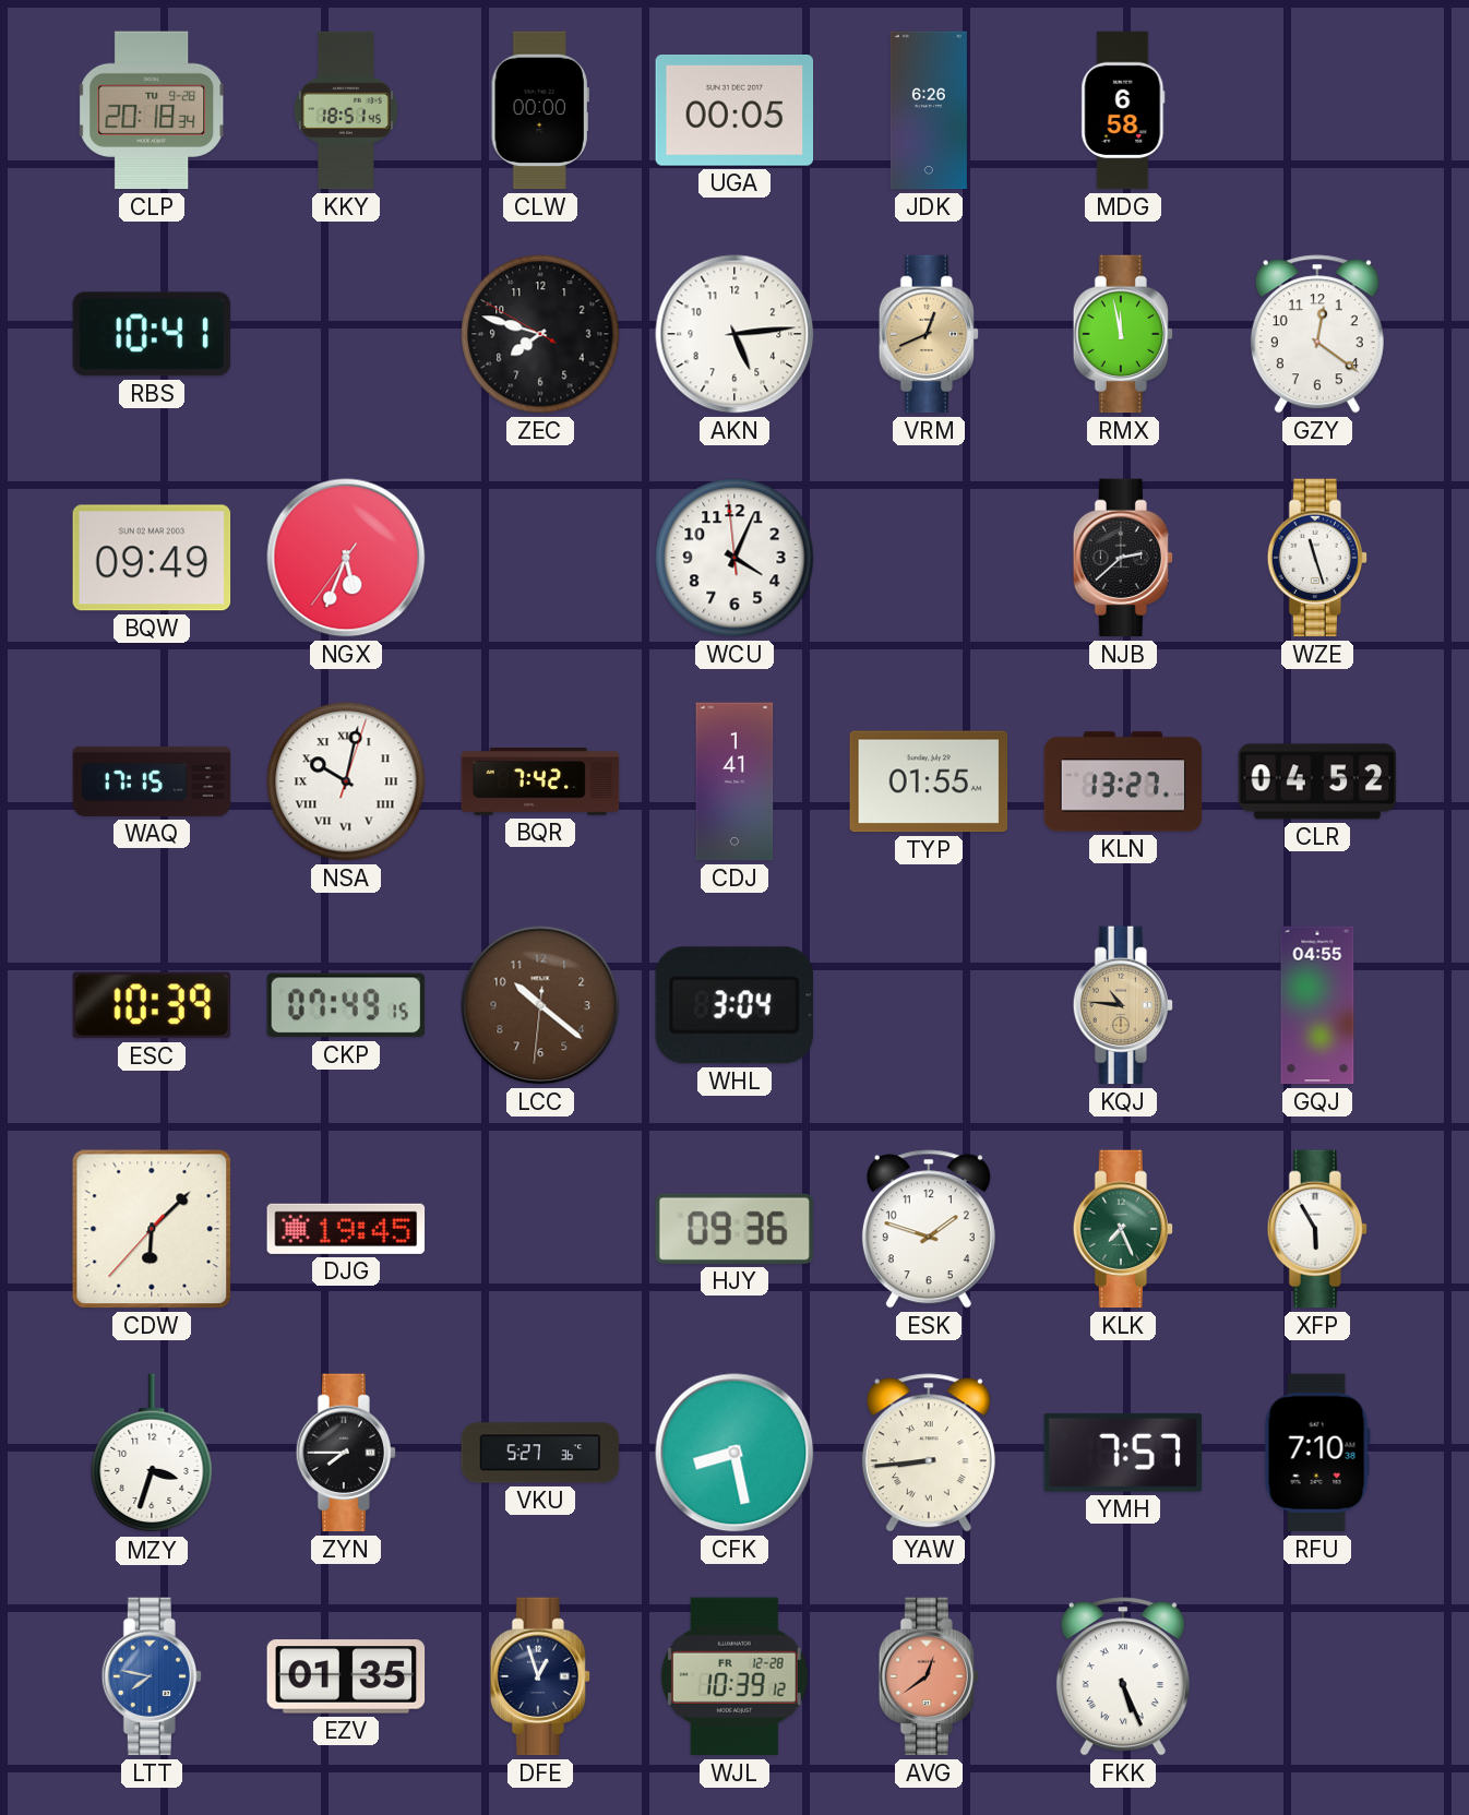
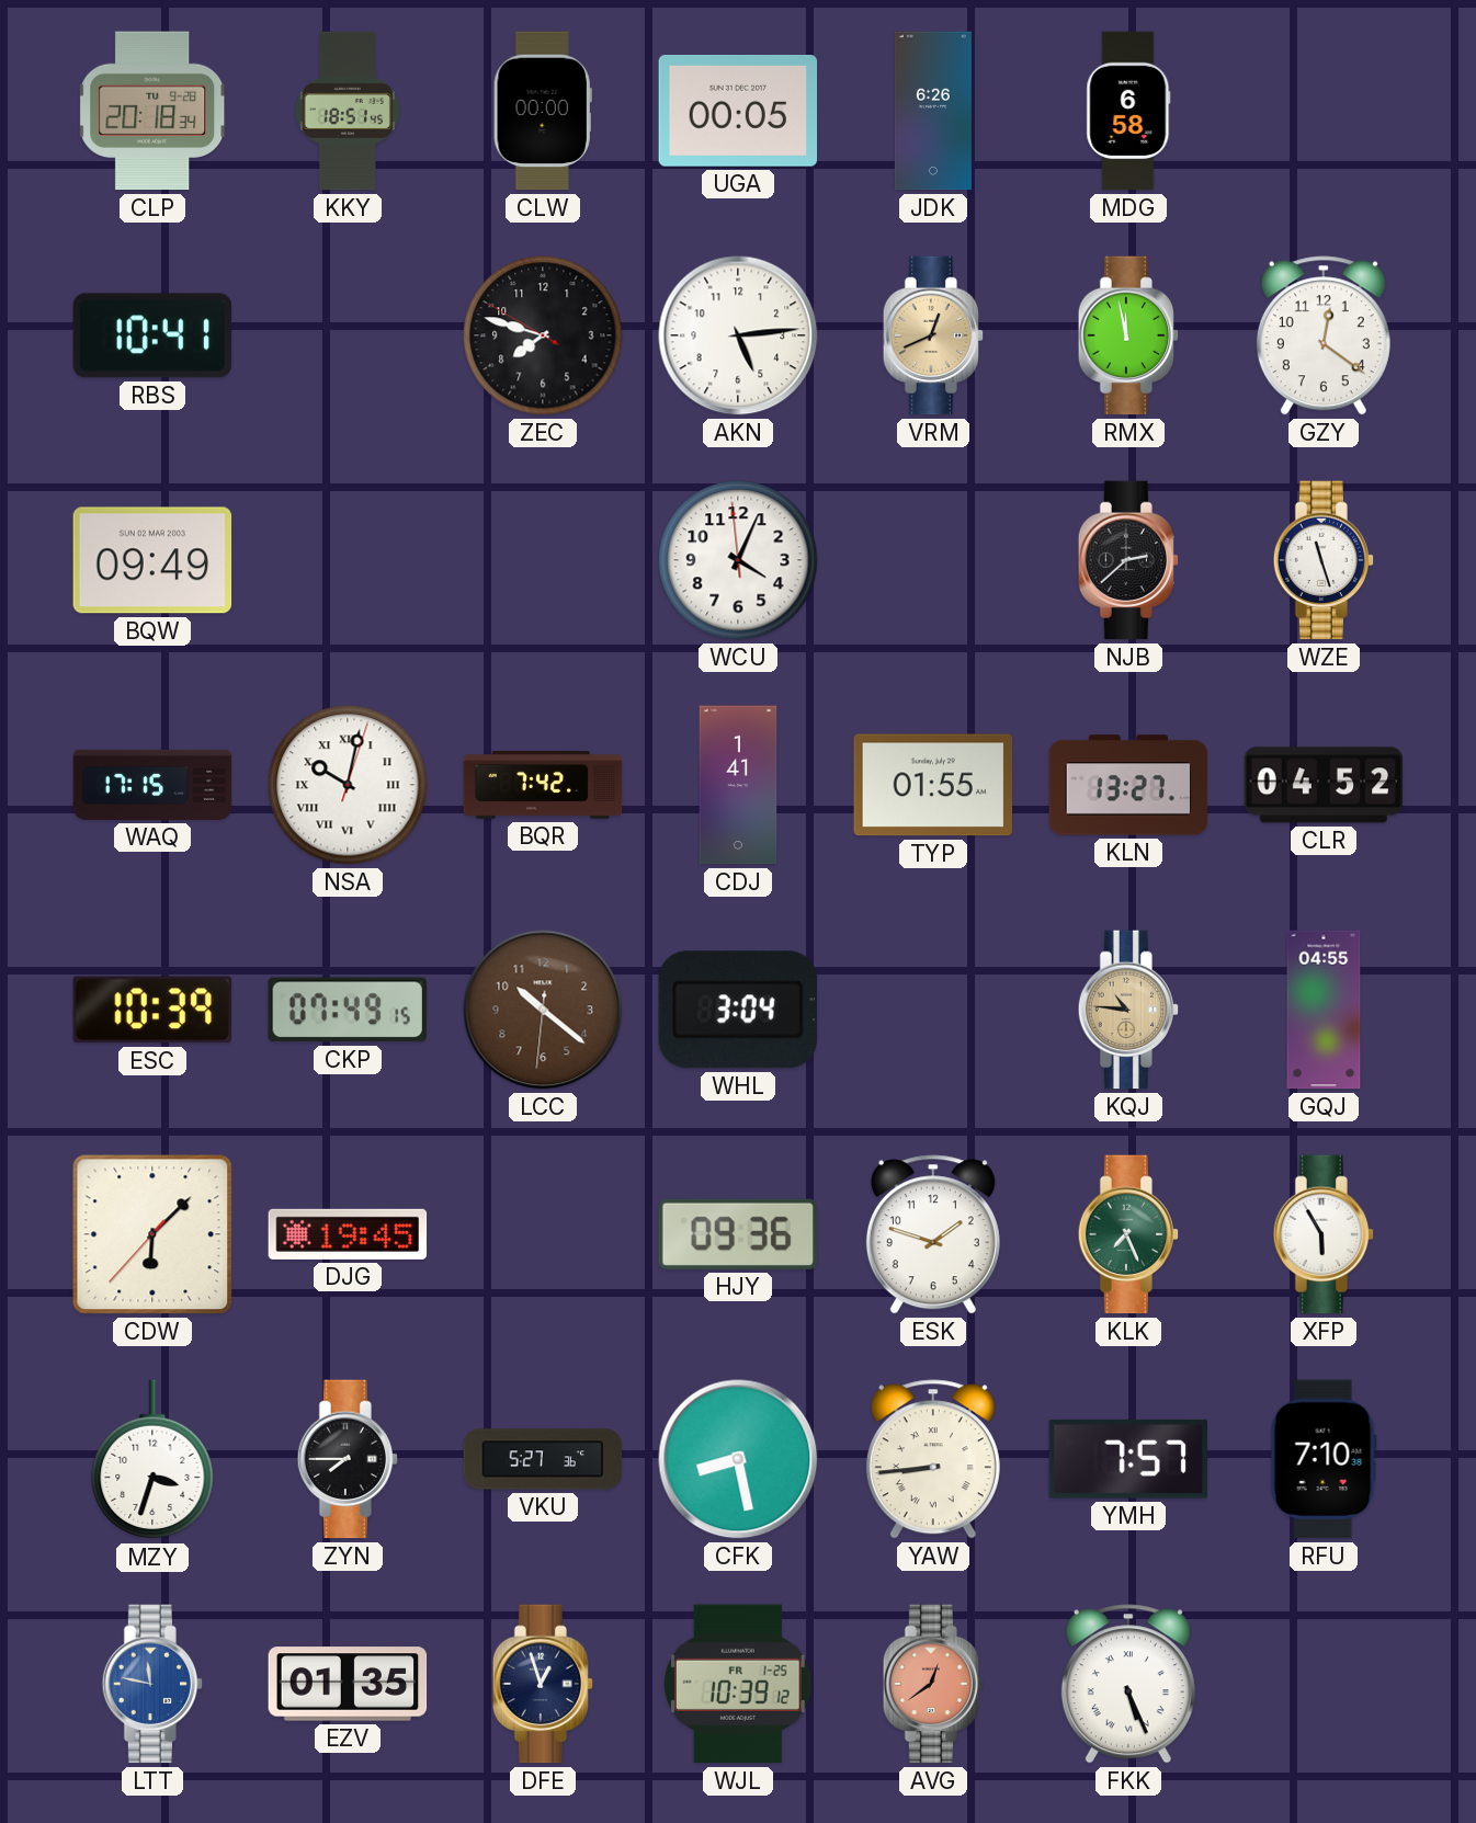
NGX: 5:33 -> none
LTT: 7:47 -> 11:47
WJL date: FR 12-28 -> FR 1-25
